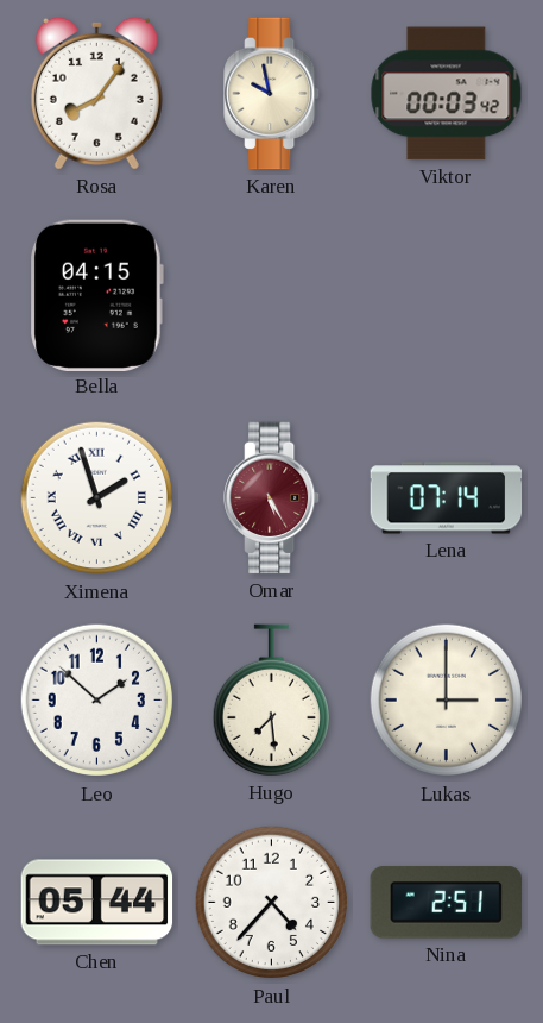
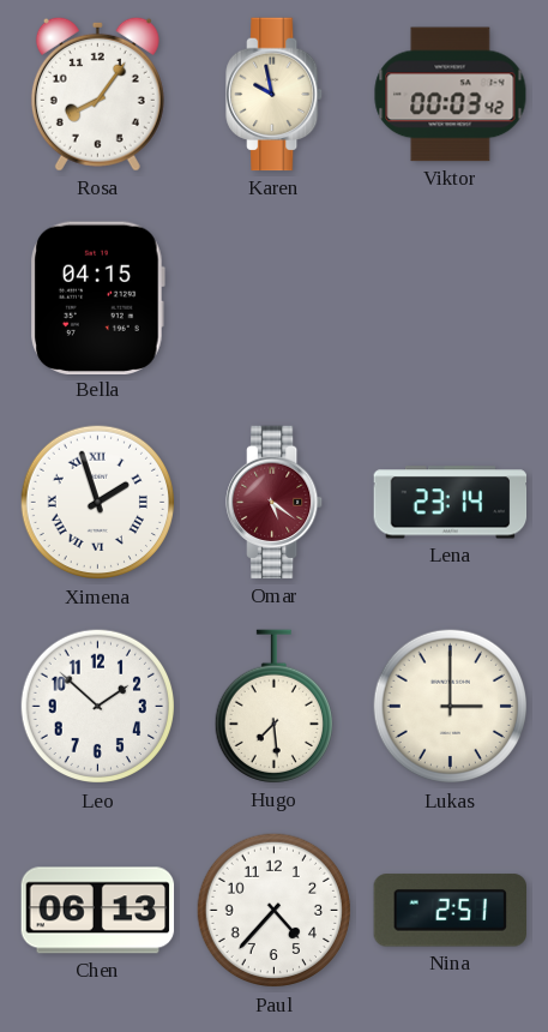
Omar: 5:25 -> 5:21
Lena: 07:14 -> 23:14
Chen: 05:44 -> 06:13
